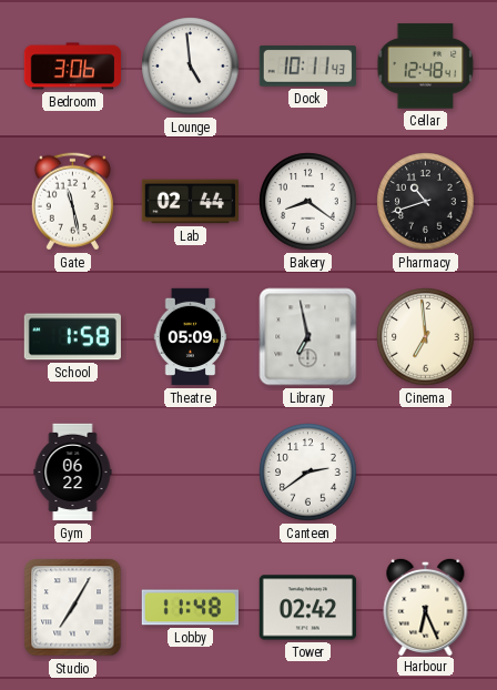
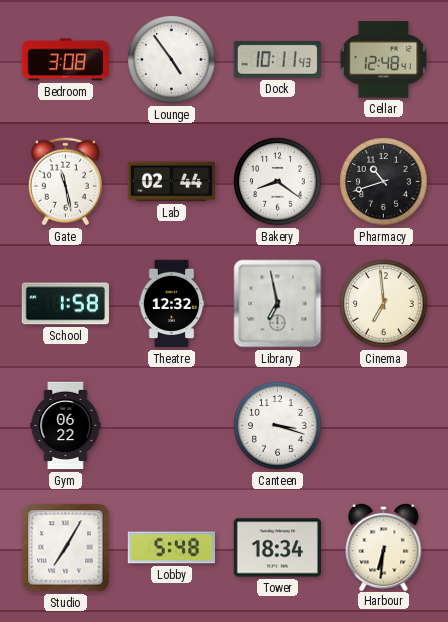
Bedroom: 3:06 -> 3:08
Lounge: 4:59 -> 4:54
Theatre: 05:09 -> 12:32
Canteen: 2:39 -> 3:18
Lobby: 11:48 -> 5:48
Tower: 02:42 -> 18:34
Harbour: 6:26 -> 6:31
